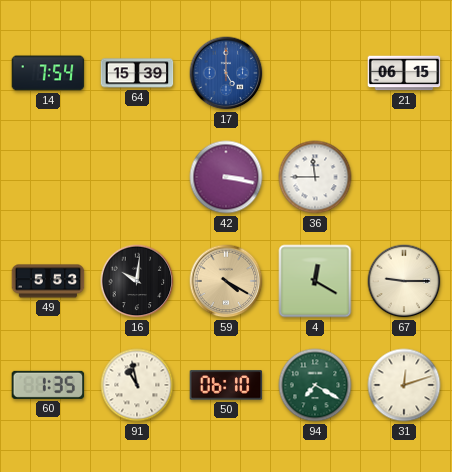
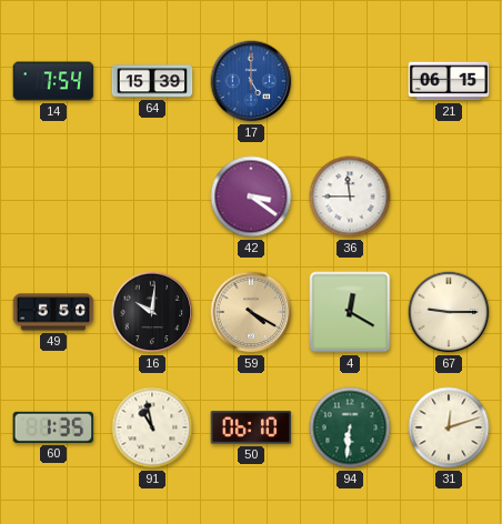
42: 3:17 -> 3:21
49: 5:53 -> 5:50
94: 7:20 -> 6:31
